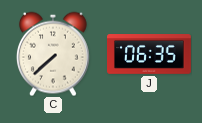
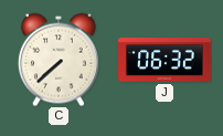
J: 06:35 -> 06:32
